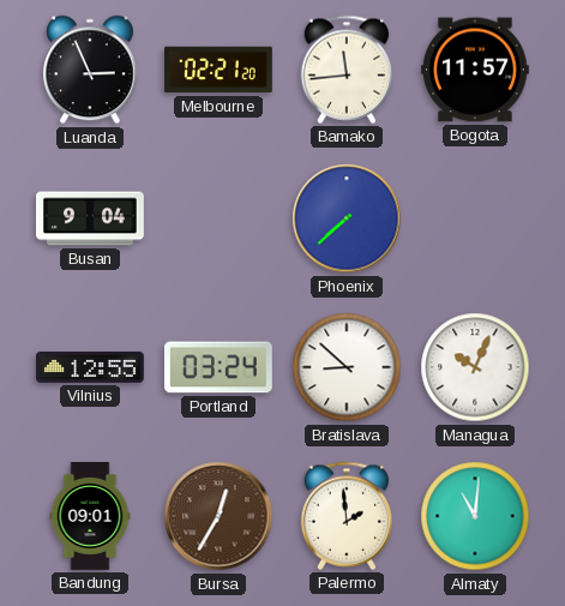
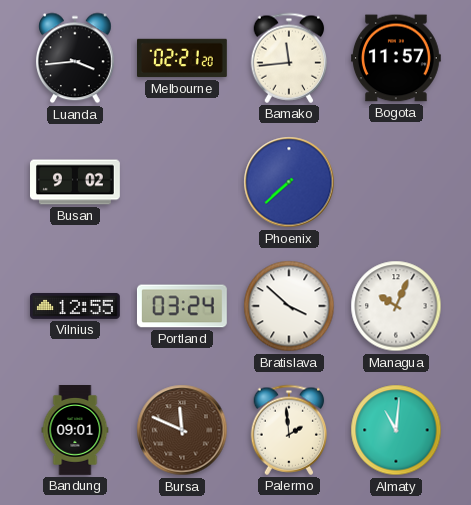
Luanda: 2:56 -> 3:44
Busan: 9:04 -> 9:02
Bratislava: 8:52 -> 3:52
Bursa: 12:35 -> 11:49
